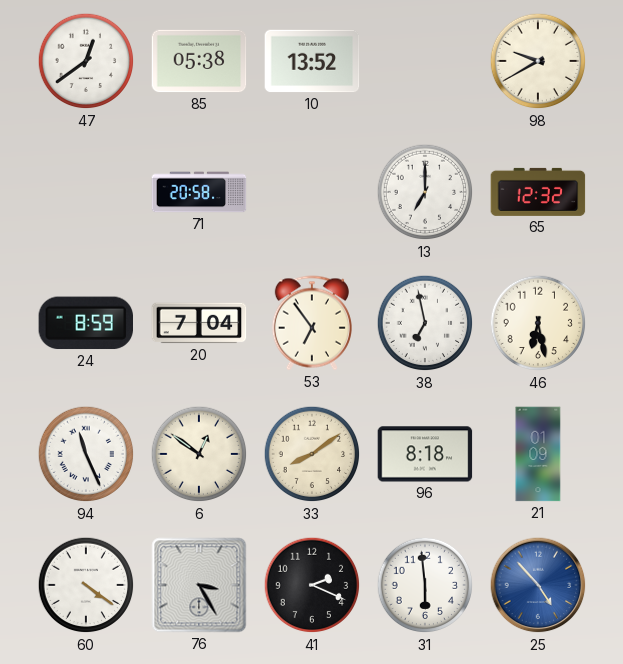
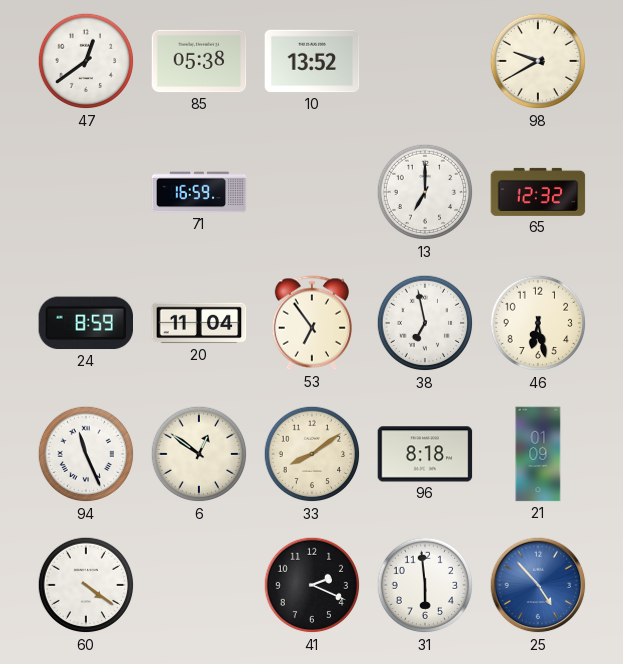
71: 20:58 -> 16:59
20: 7:04 -> 11:04
76: 3:25 -> none
